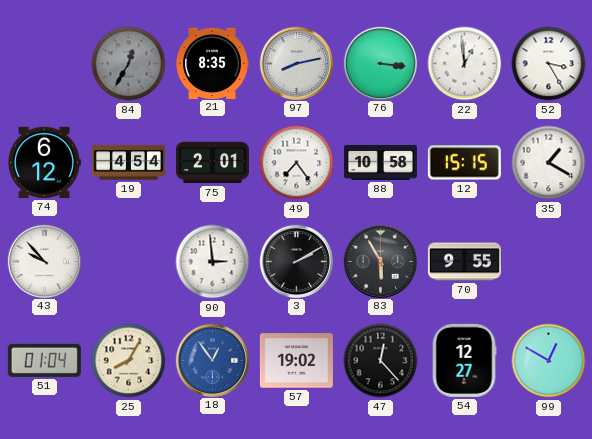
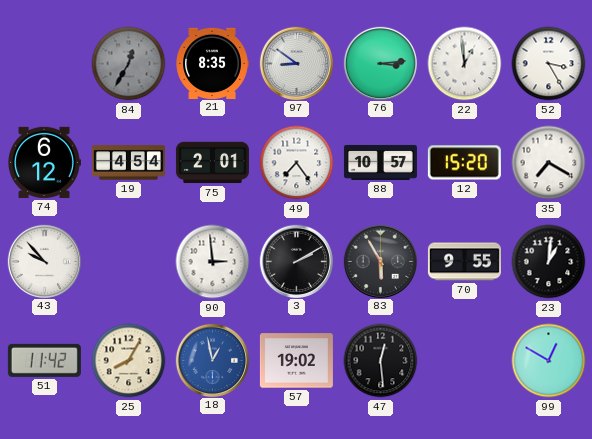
97: 8:13 -> 8:51
76: 3:16 -> 3:14
88: 10:58 -> 10:57
12: 15:15 -> 15:20
35: 1:20 -> 7:20
23: none -> 1:01
51: 01:04 -> 11:42
18: 12:54 -> 12:58
47: 12:23 -> 12:29
54: 12:27 -> none
